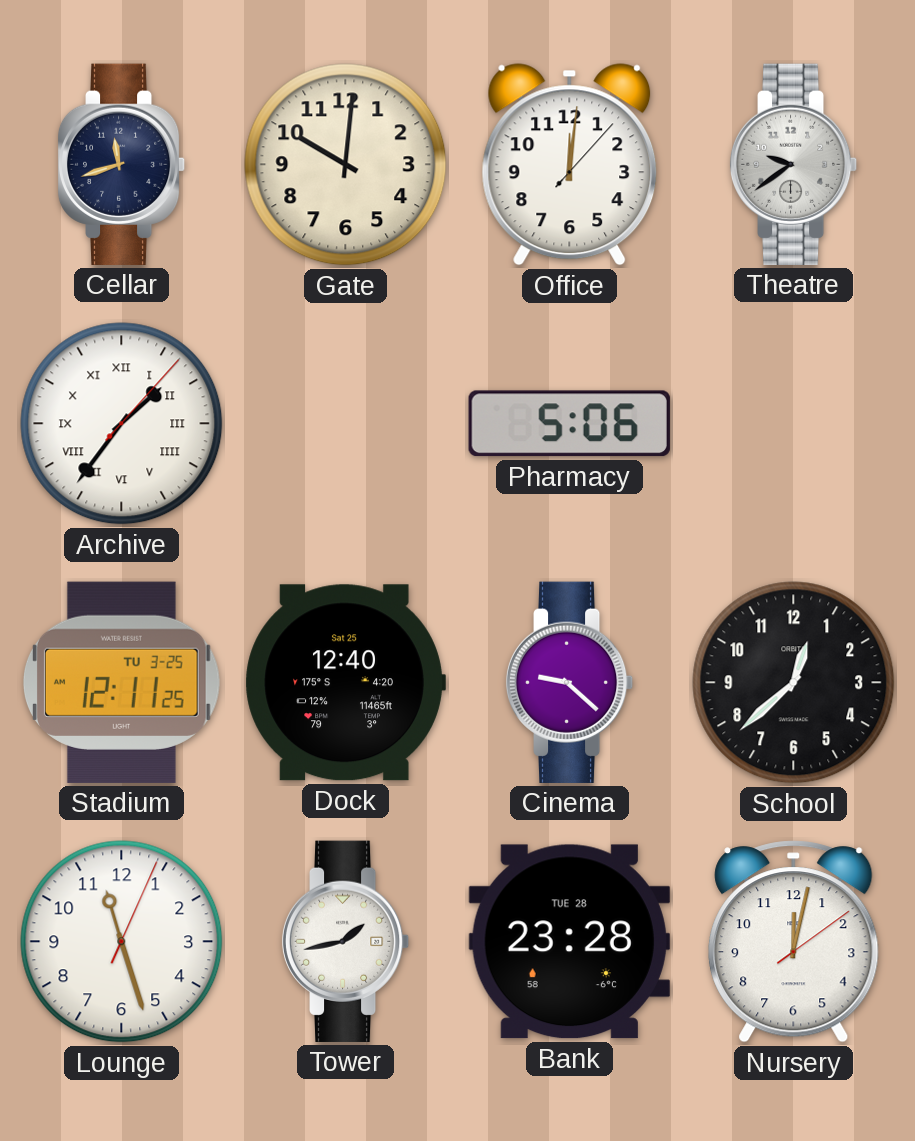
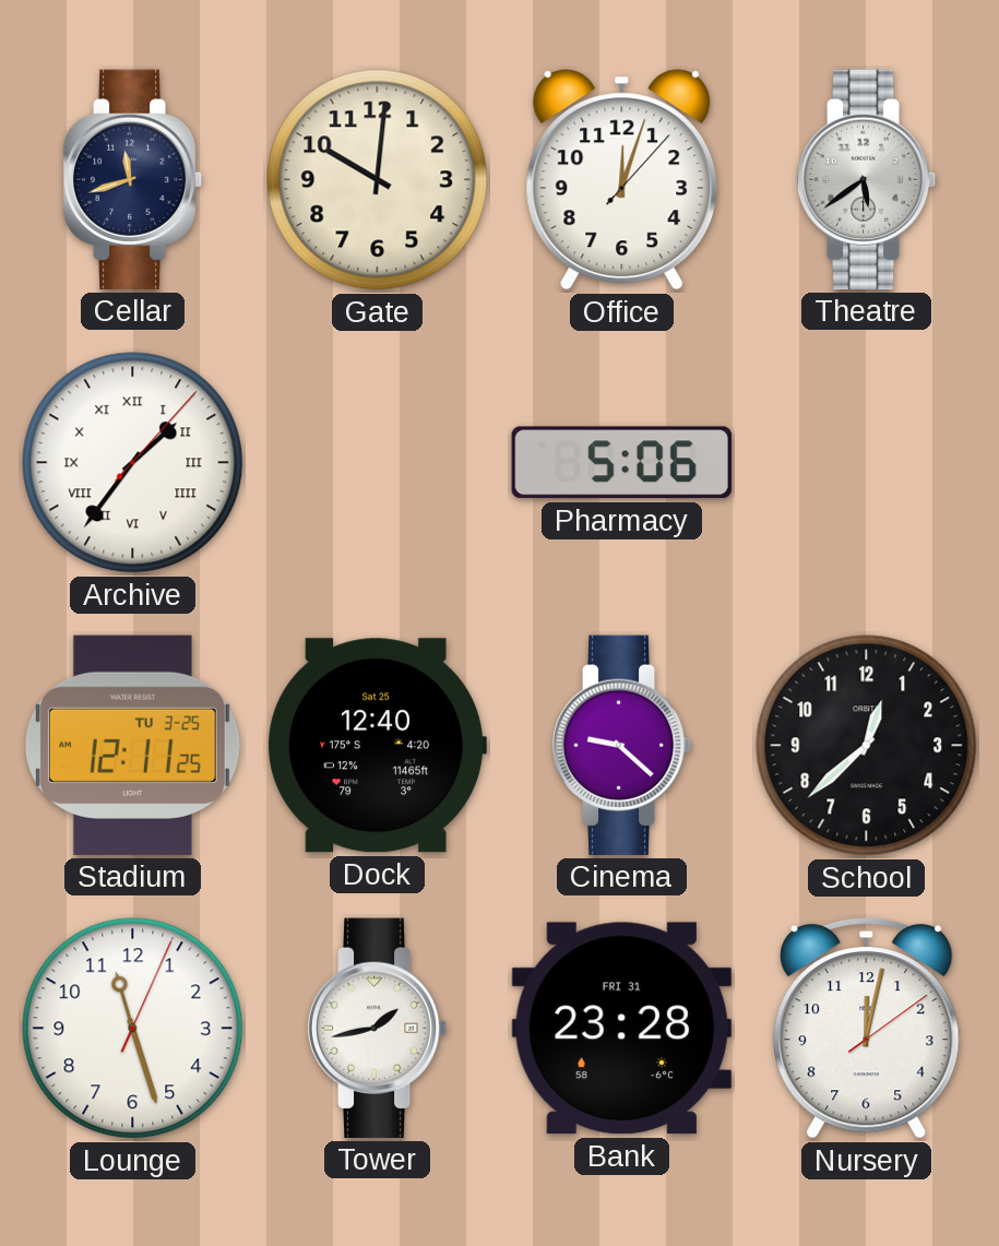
Office: 12:01 -> 12:03
Theatre: 9:39 -> 5:39
Bank date: TUE 28 -> FRI 31
